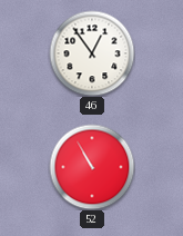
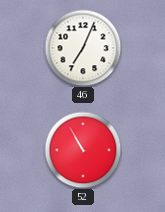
46: 12:54 -> 7:04
